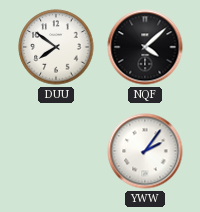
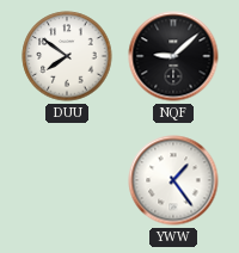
NQF: 4:08 -> 9:08
YWW: 2:06 -> 1:24
